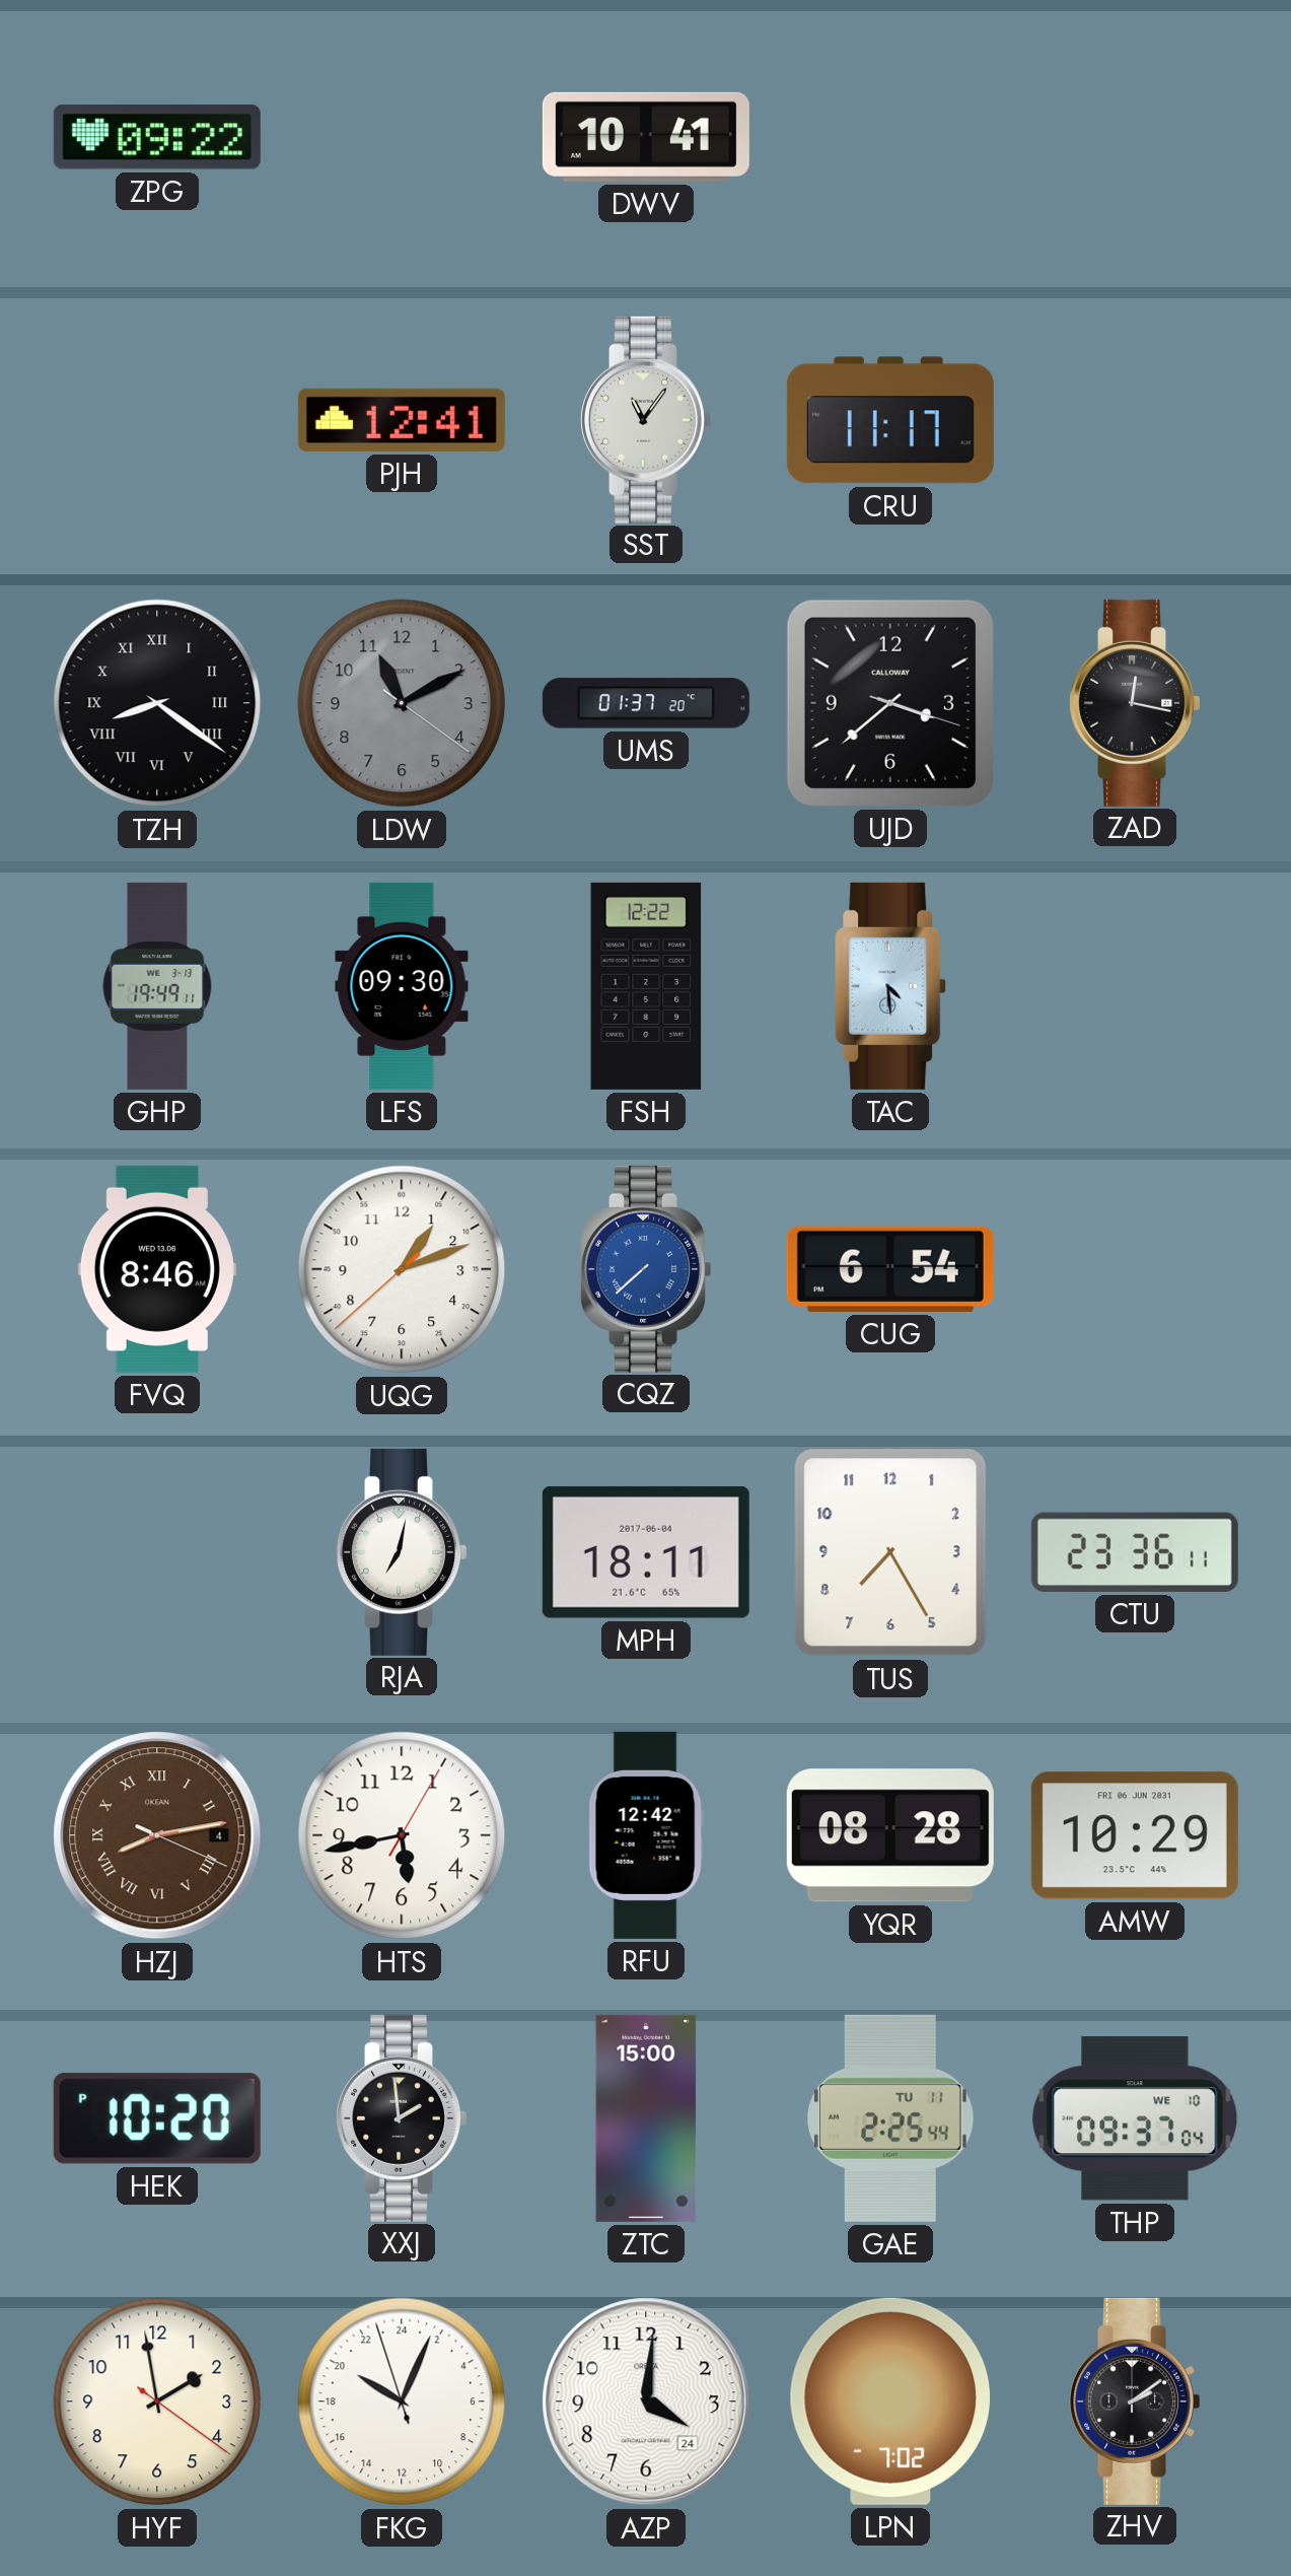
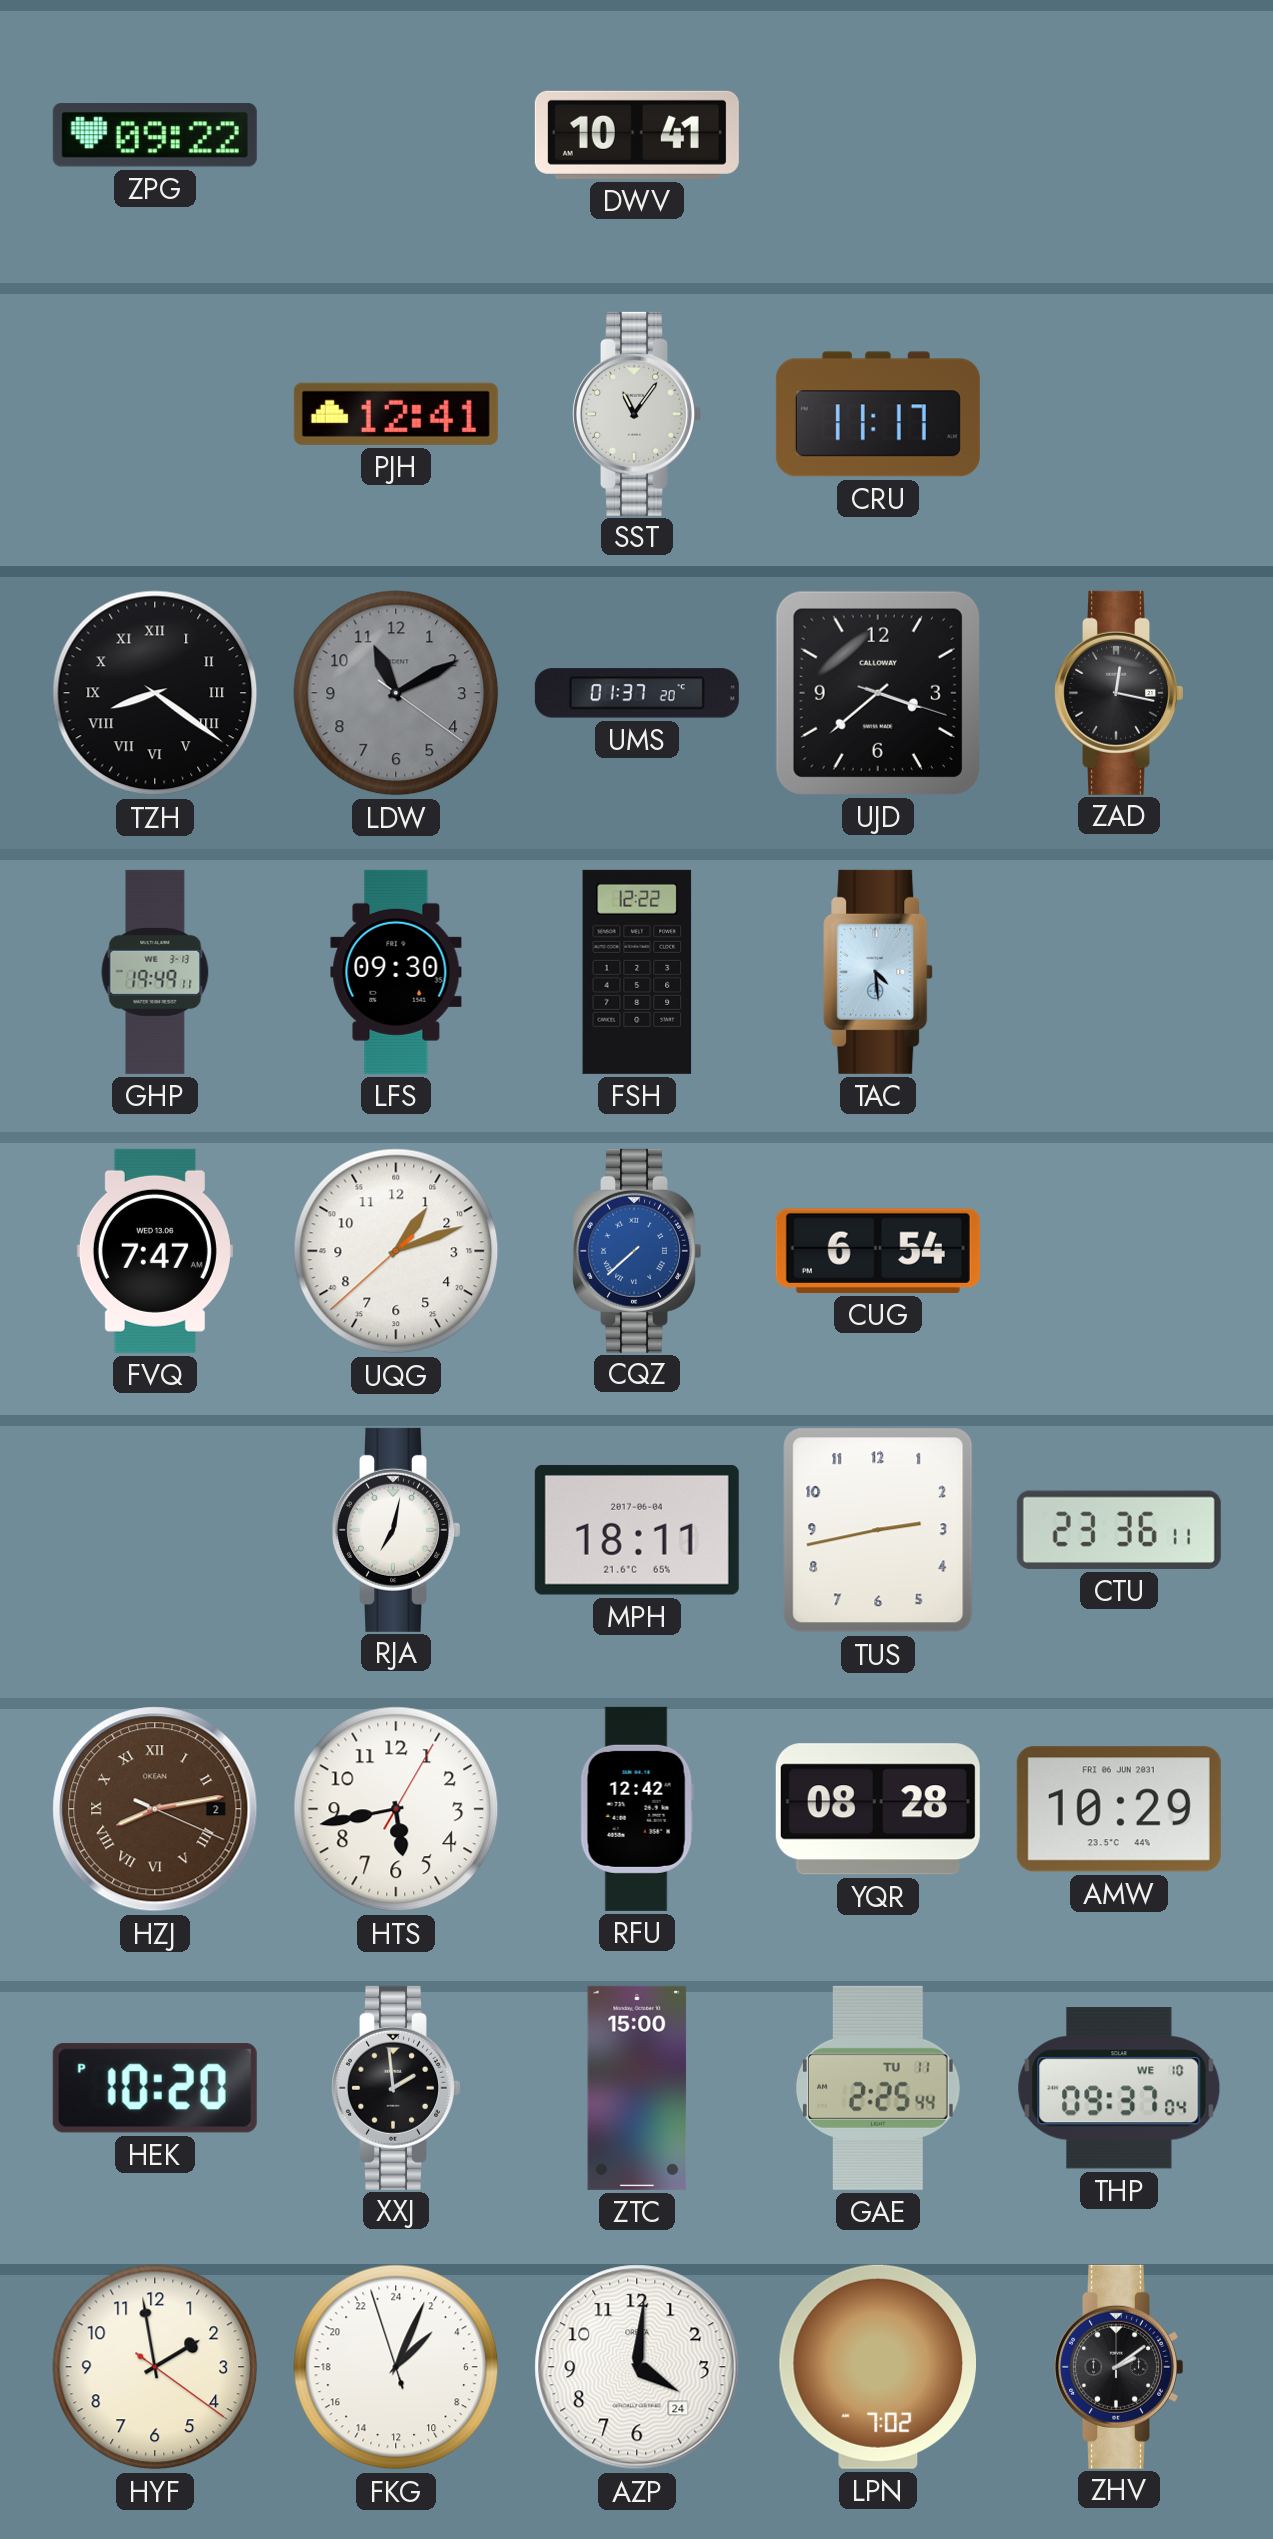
FVQ: 8:46 -> 7:47
TUS: 7:25 -> 2:43
HZJ date: 4 -> 2
FKG: 20:03 -> 3:03
